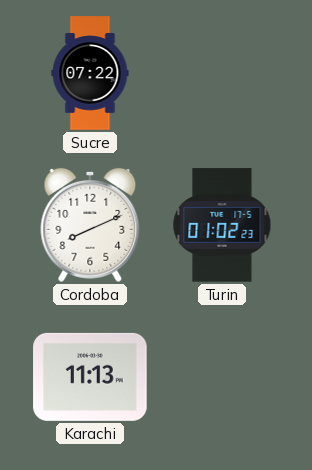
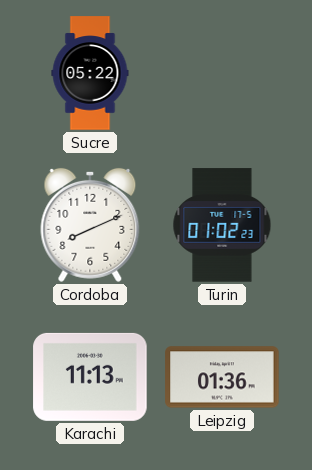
Sucre: 07:22 -> 05:22
Leipzig: none -> 01:36
